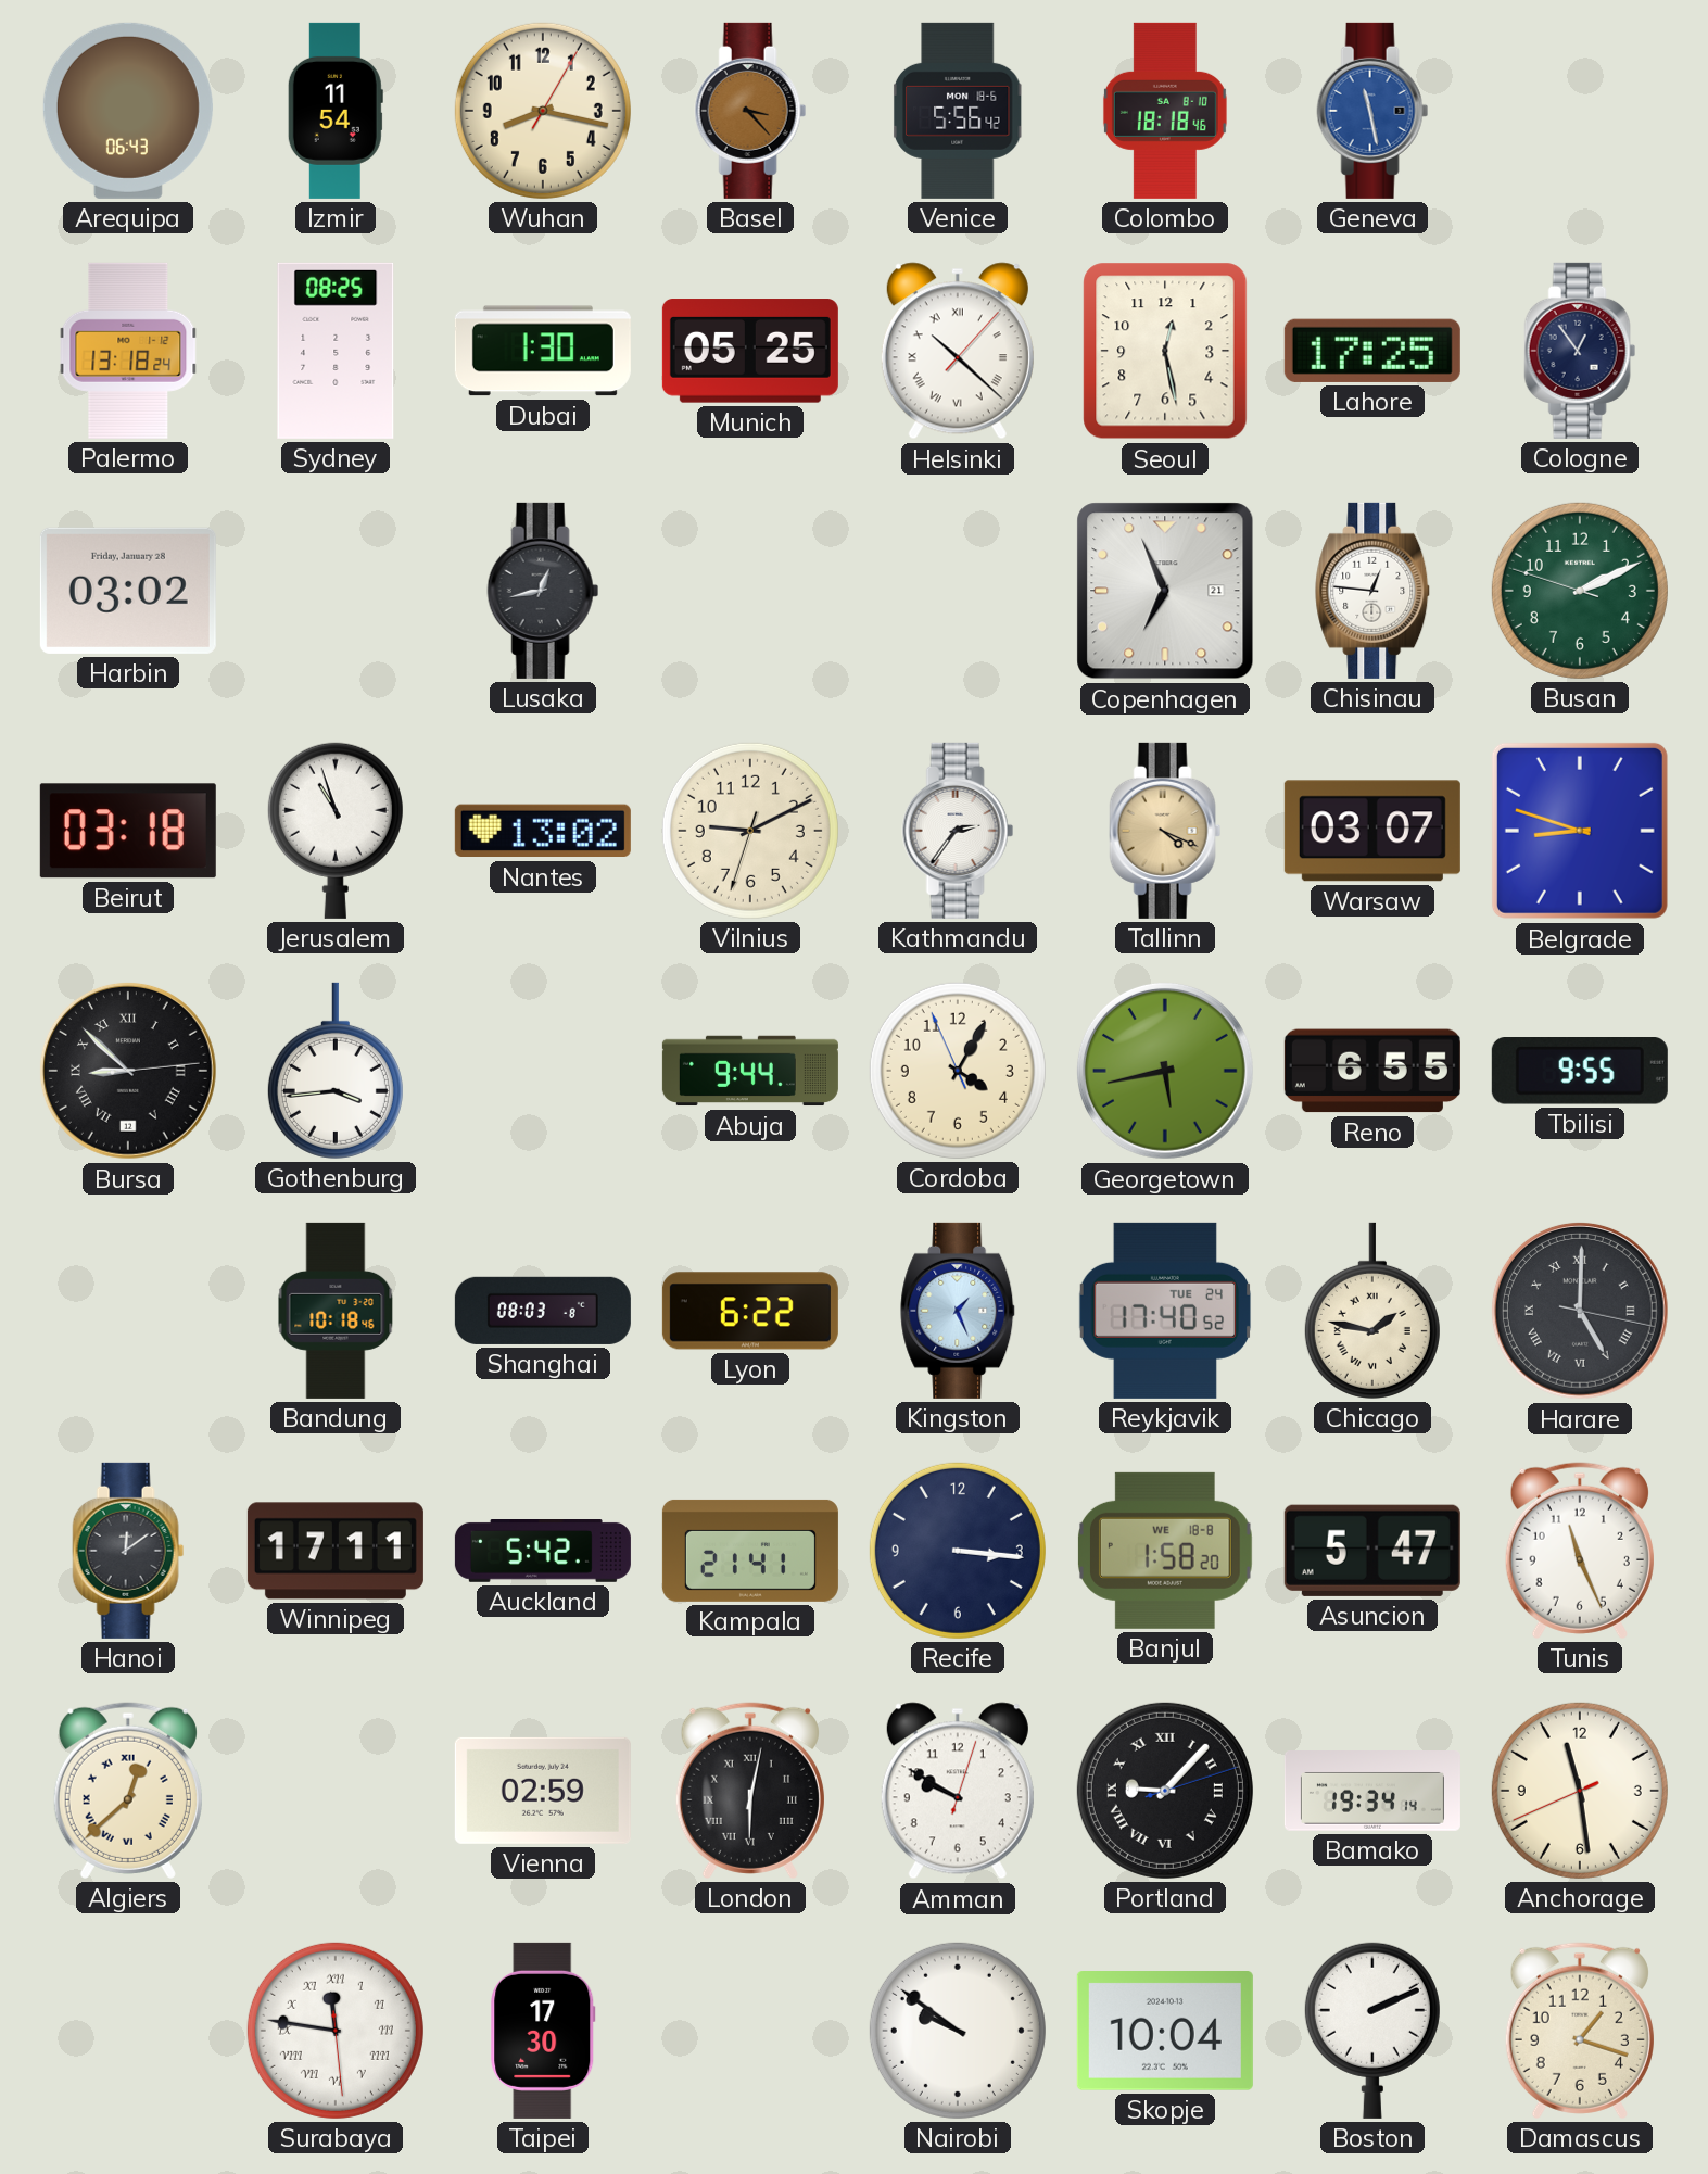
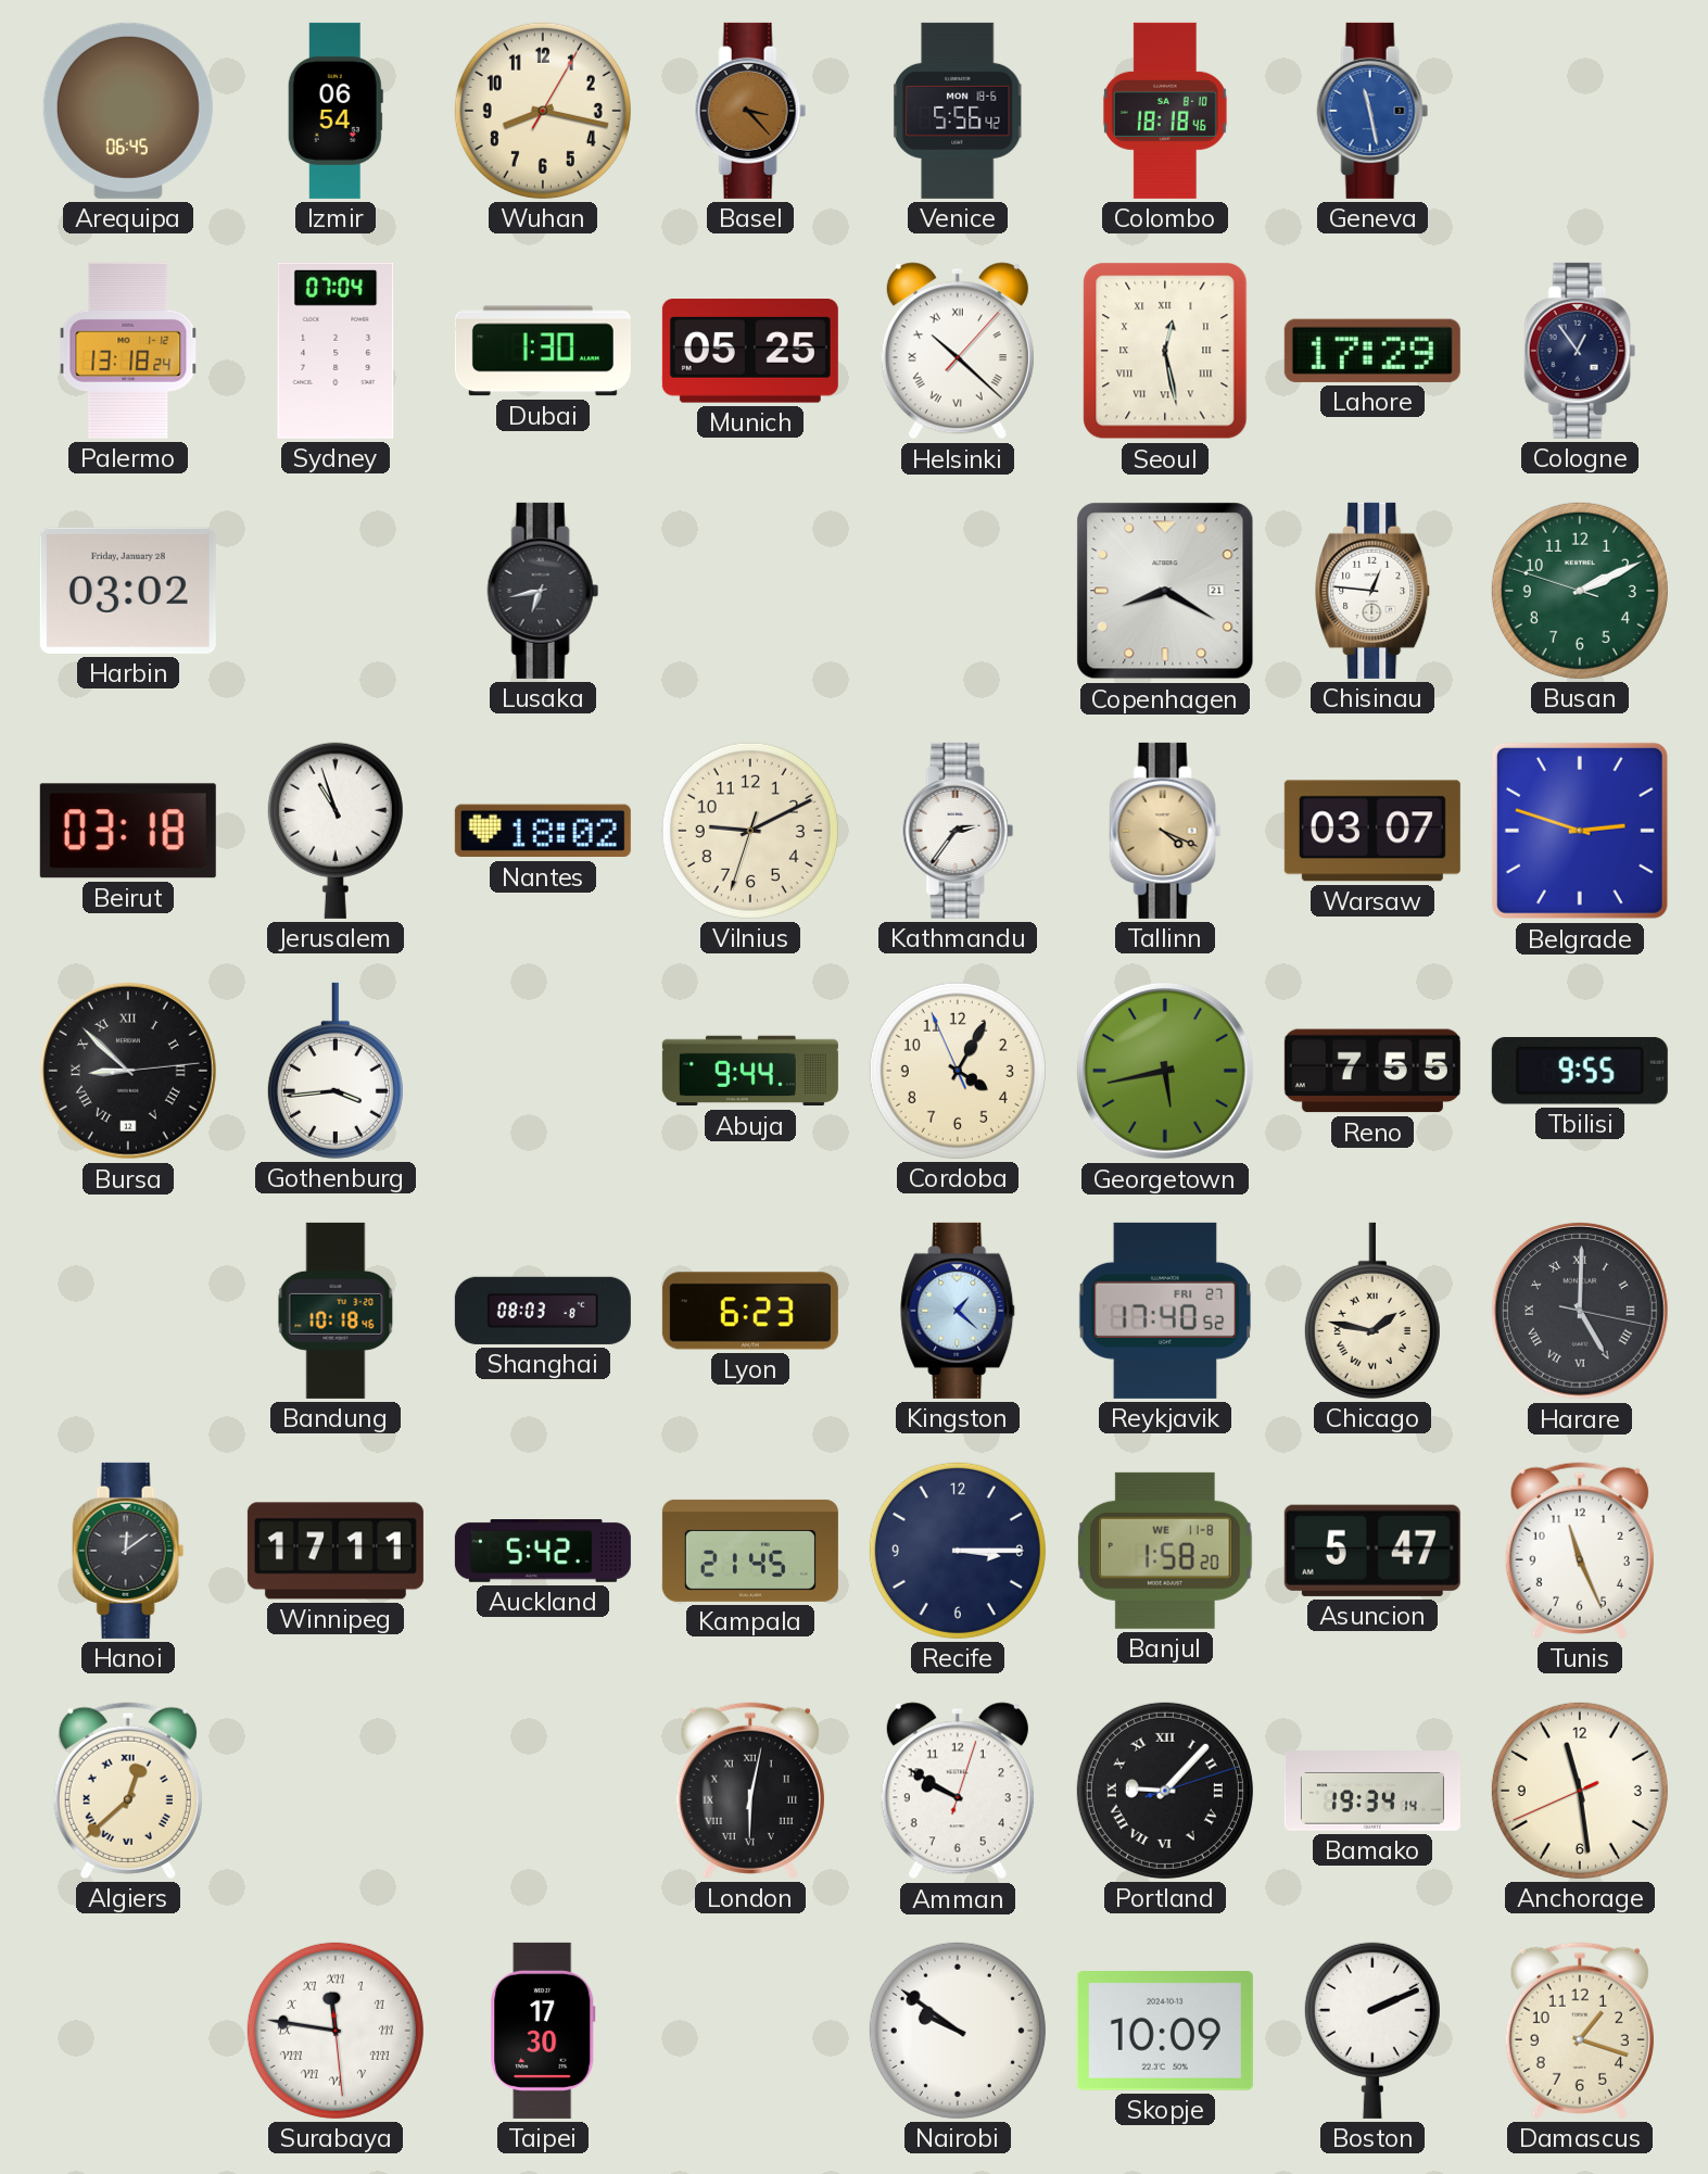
Arequipa: 06:43 -> 06:45
Izmir: 11:54 -> 06:54
Sydney: 08:25 -> 07:04
Seoul numerals: Arabic -> Roman
Lahore: 17:25 -> 17:29
Lusaka: 12:43 -> 6:43
Copenhagen: 6:56 -> 8:20
Nantes: 13:02 -> 18:02
Belgrade: 8:48 -> 2:48
Reno: 6:55 -> 7:55
Lyon: 6:22 -> 6:23
Kingston: 1:26 -> 1:22
Reykjavik date: TUE 24 -> FRI 27
Kampala: 21:41 -> 21:45
Recife: 3:16 -> 3:15
Banjul date: WE 18-8 -> WE 11-8
Vienna: 02:59 -> none
Skopje: 10:04 -> 10:09
